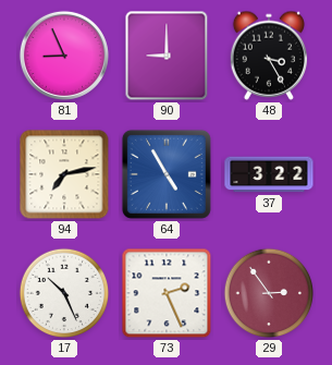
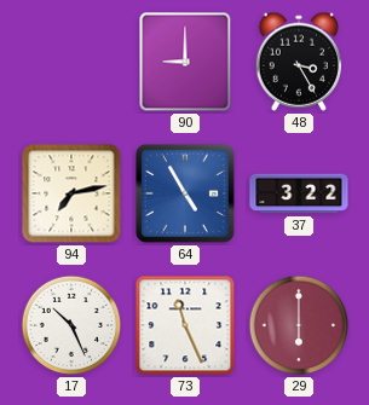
81: 8:56 -> none
73: 2:26 -> 11:26
29: 2:54 -> 6:00
